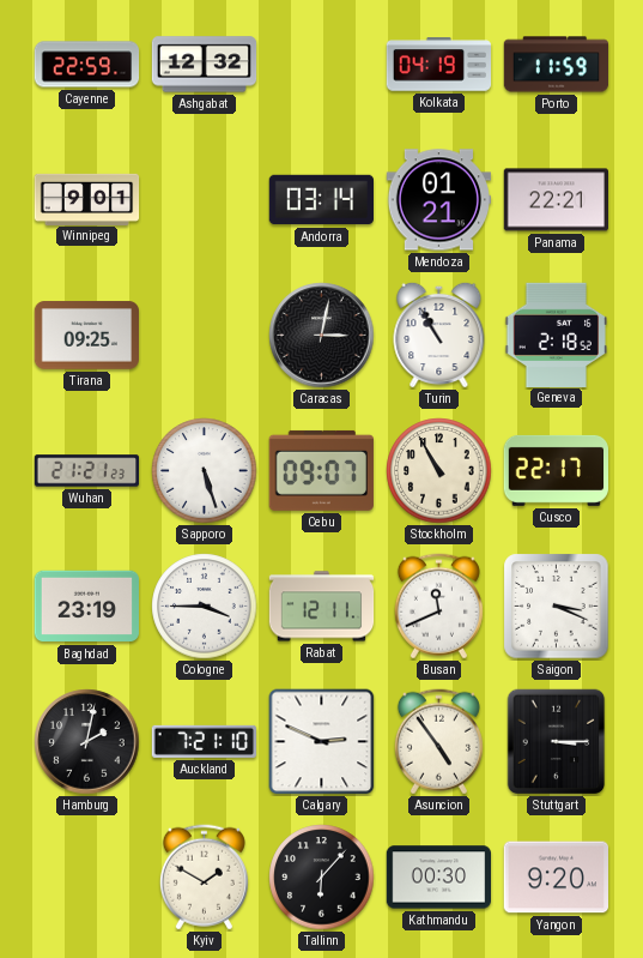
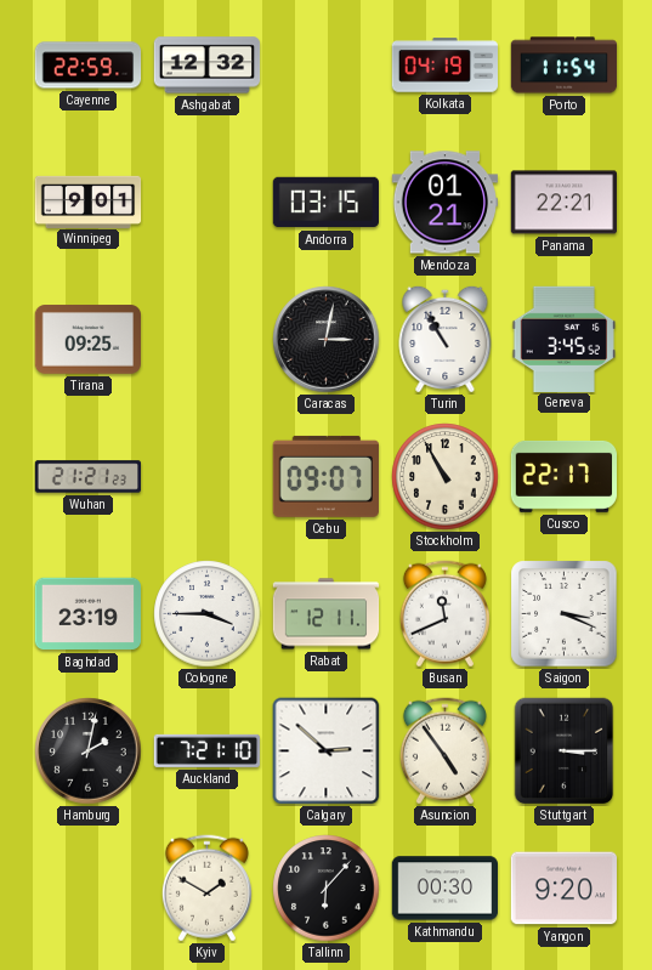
Porto: 11:59 -> 11:54
Andorra: 03:14 -> 03:15
Geneva: 2:18 -> 3:45
Sapporo: 5:27 -> none
Calgary: 2:49 -> 2:52
